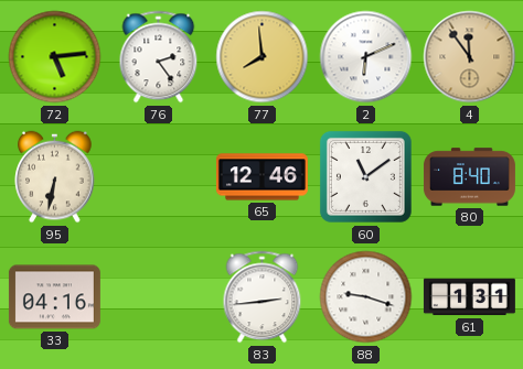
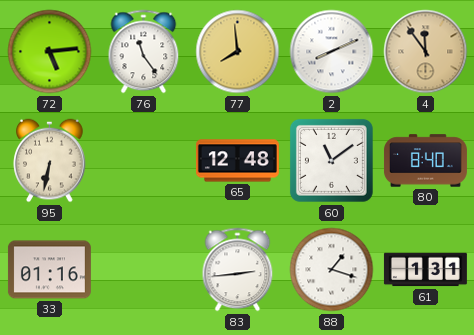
76: 2:24 -> 11:24
2: 6:11 -> 8:11
65: 12:46 -> 12:48
33: 04:16 -> 01:16
88: 9:18 -> 1:18
